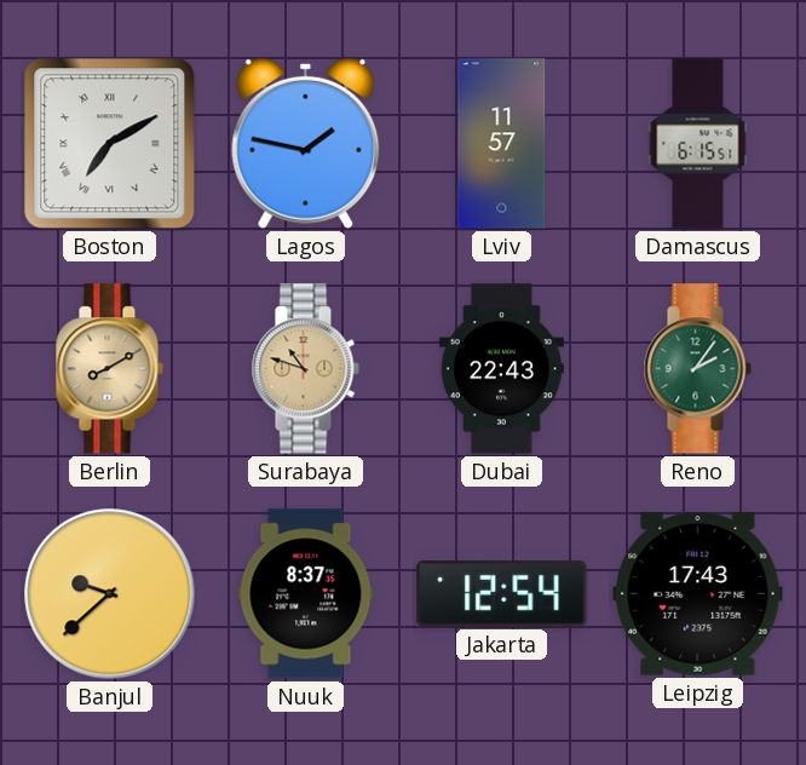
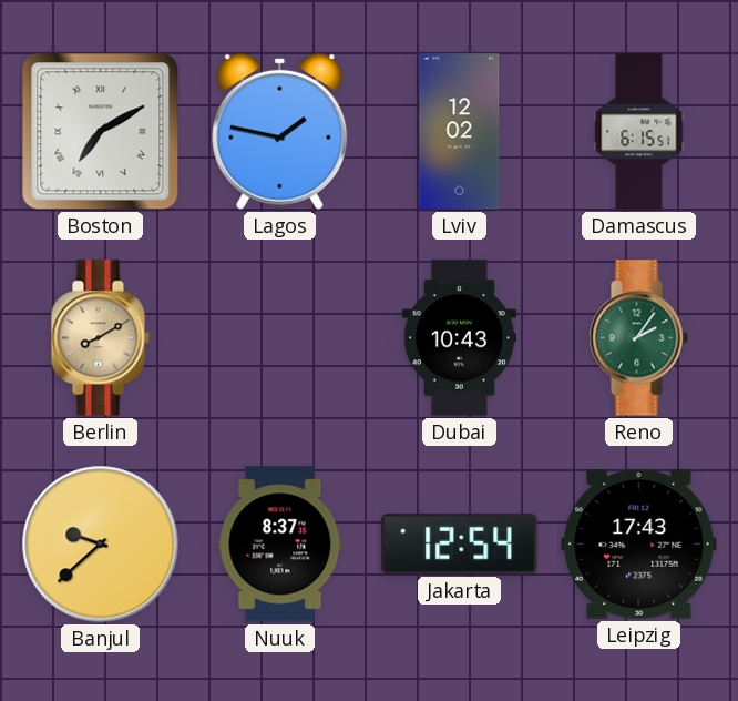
Lviv: 11:57 -> 12:02
Surabaya: 10:48 -> none
Dubai: 22:43 -> 10:43
